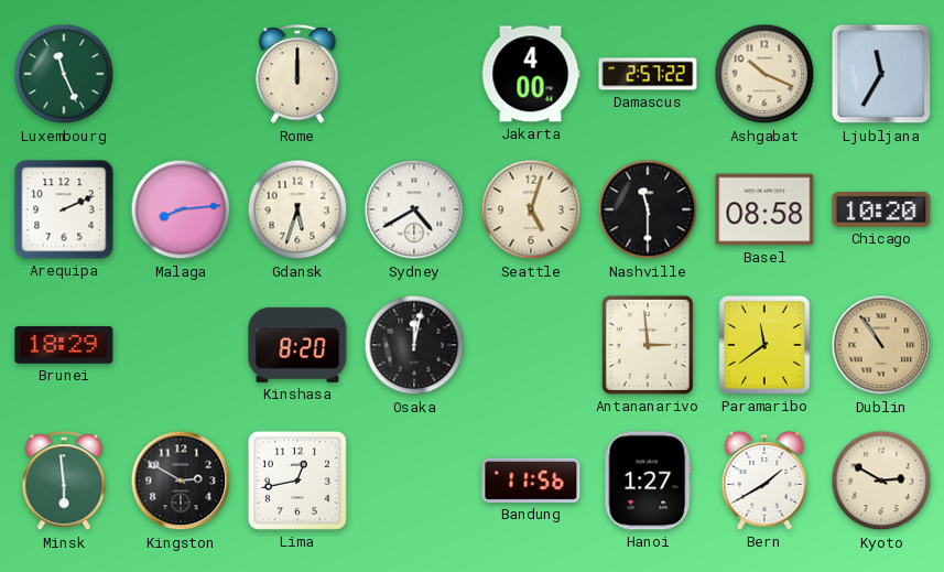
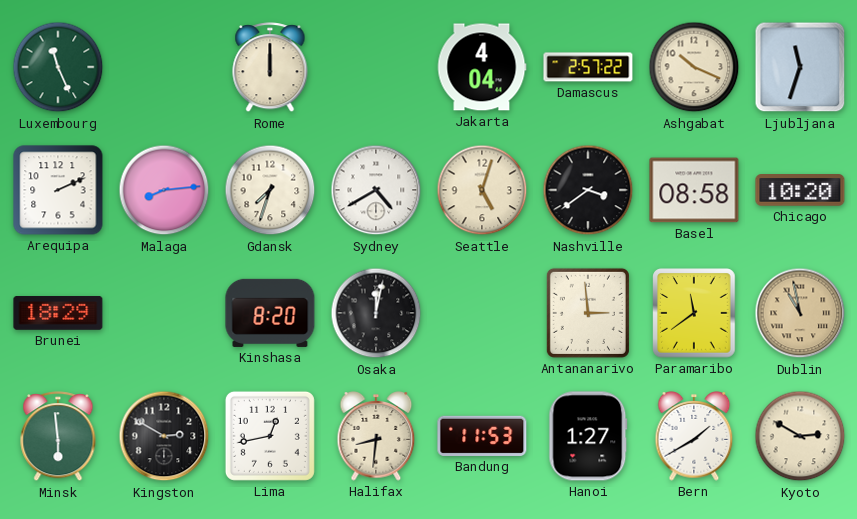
Jakarta: 4:00 -> 4:04
Ljubljana: 11:35 -> 11:33
Gdansk: 5:33 -> 7:33
Nashville: 11:30 -> 3:39
Dublin: 10:54 -> 10:58
Halifax: none -> 8:31
Bandung: 11:56 -> 11:53
